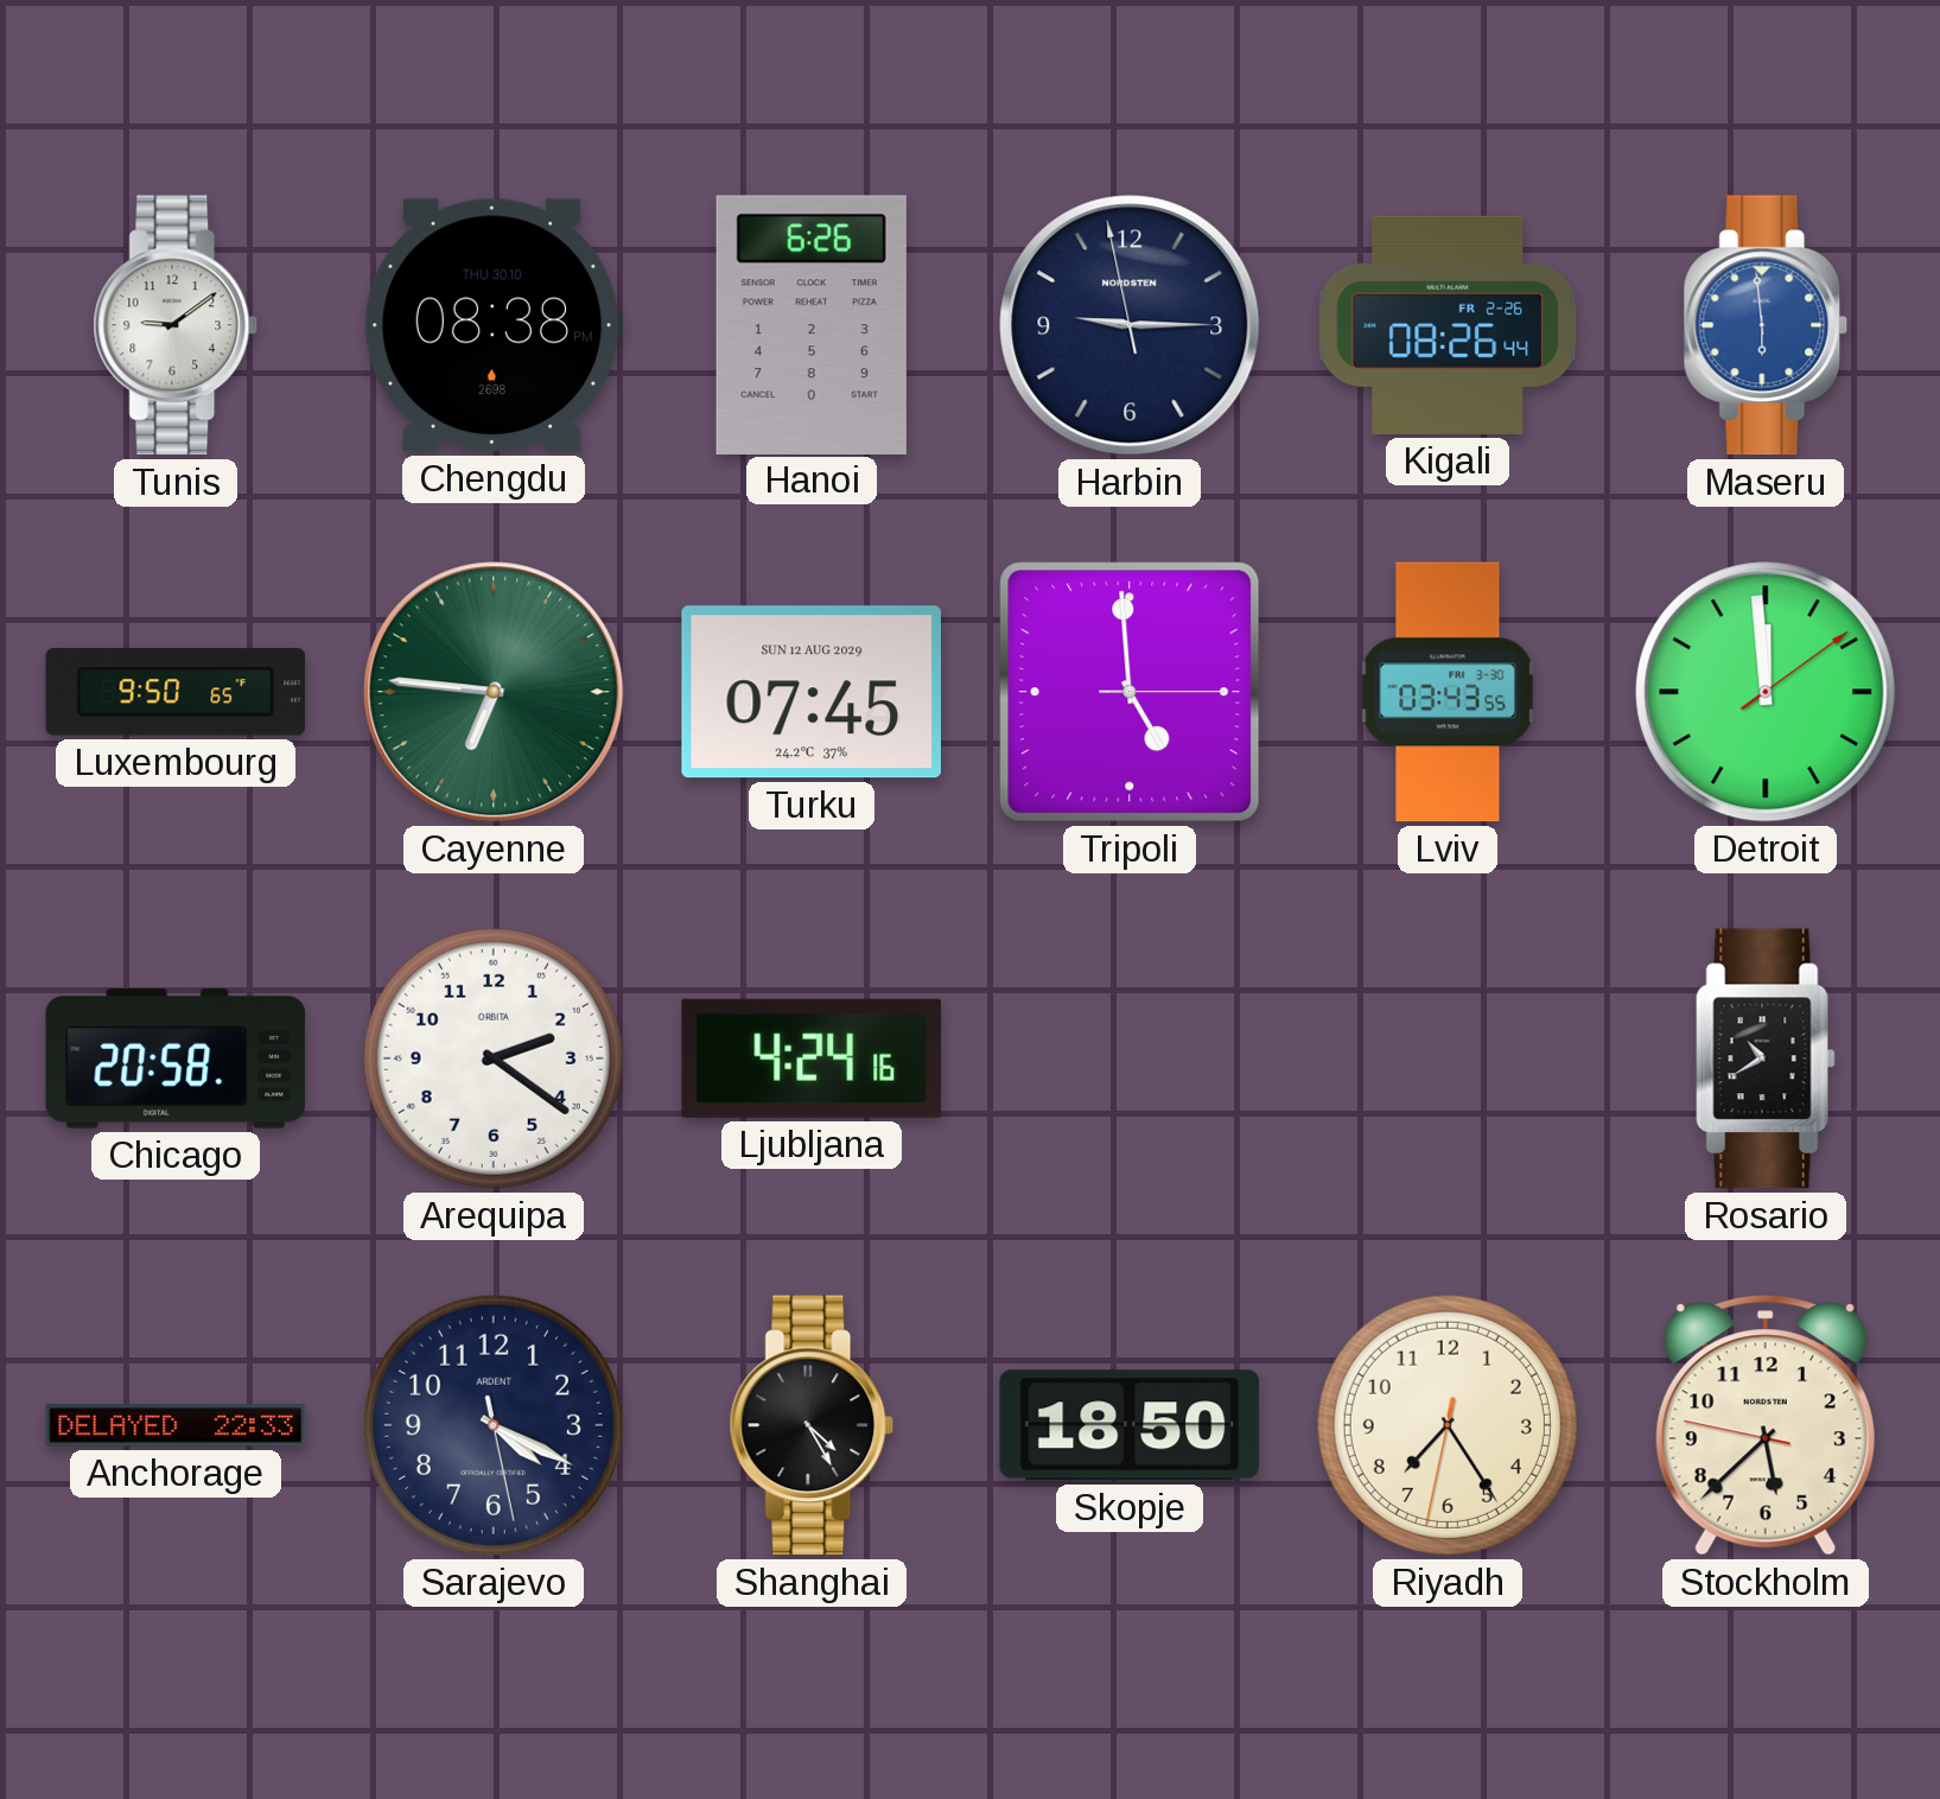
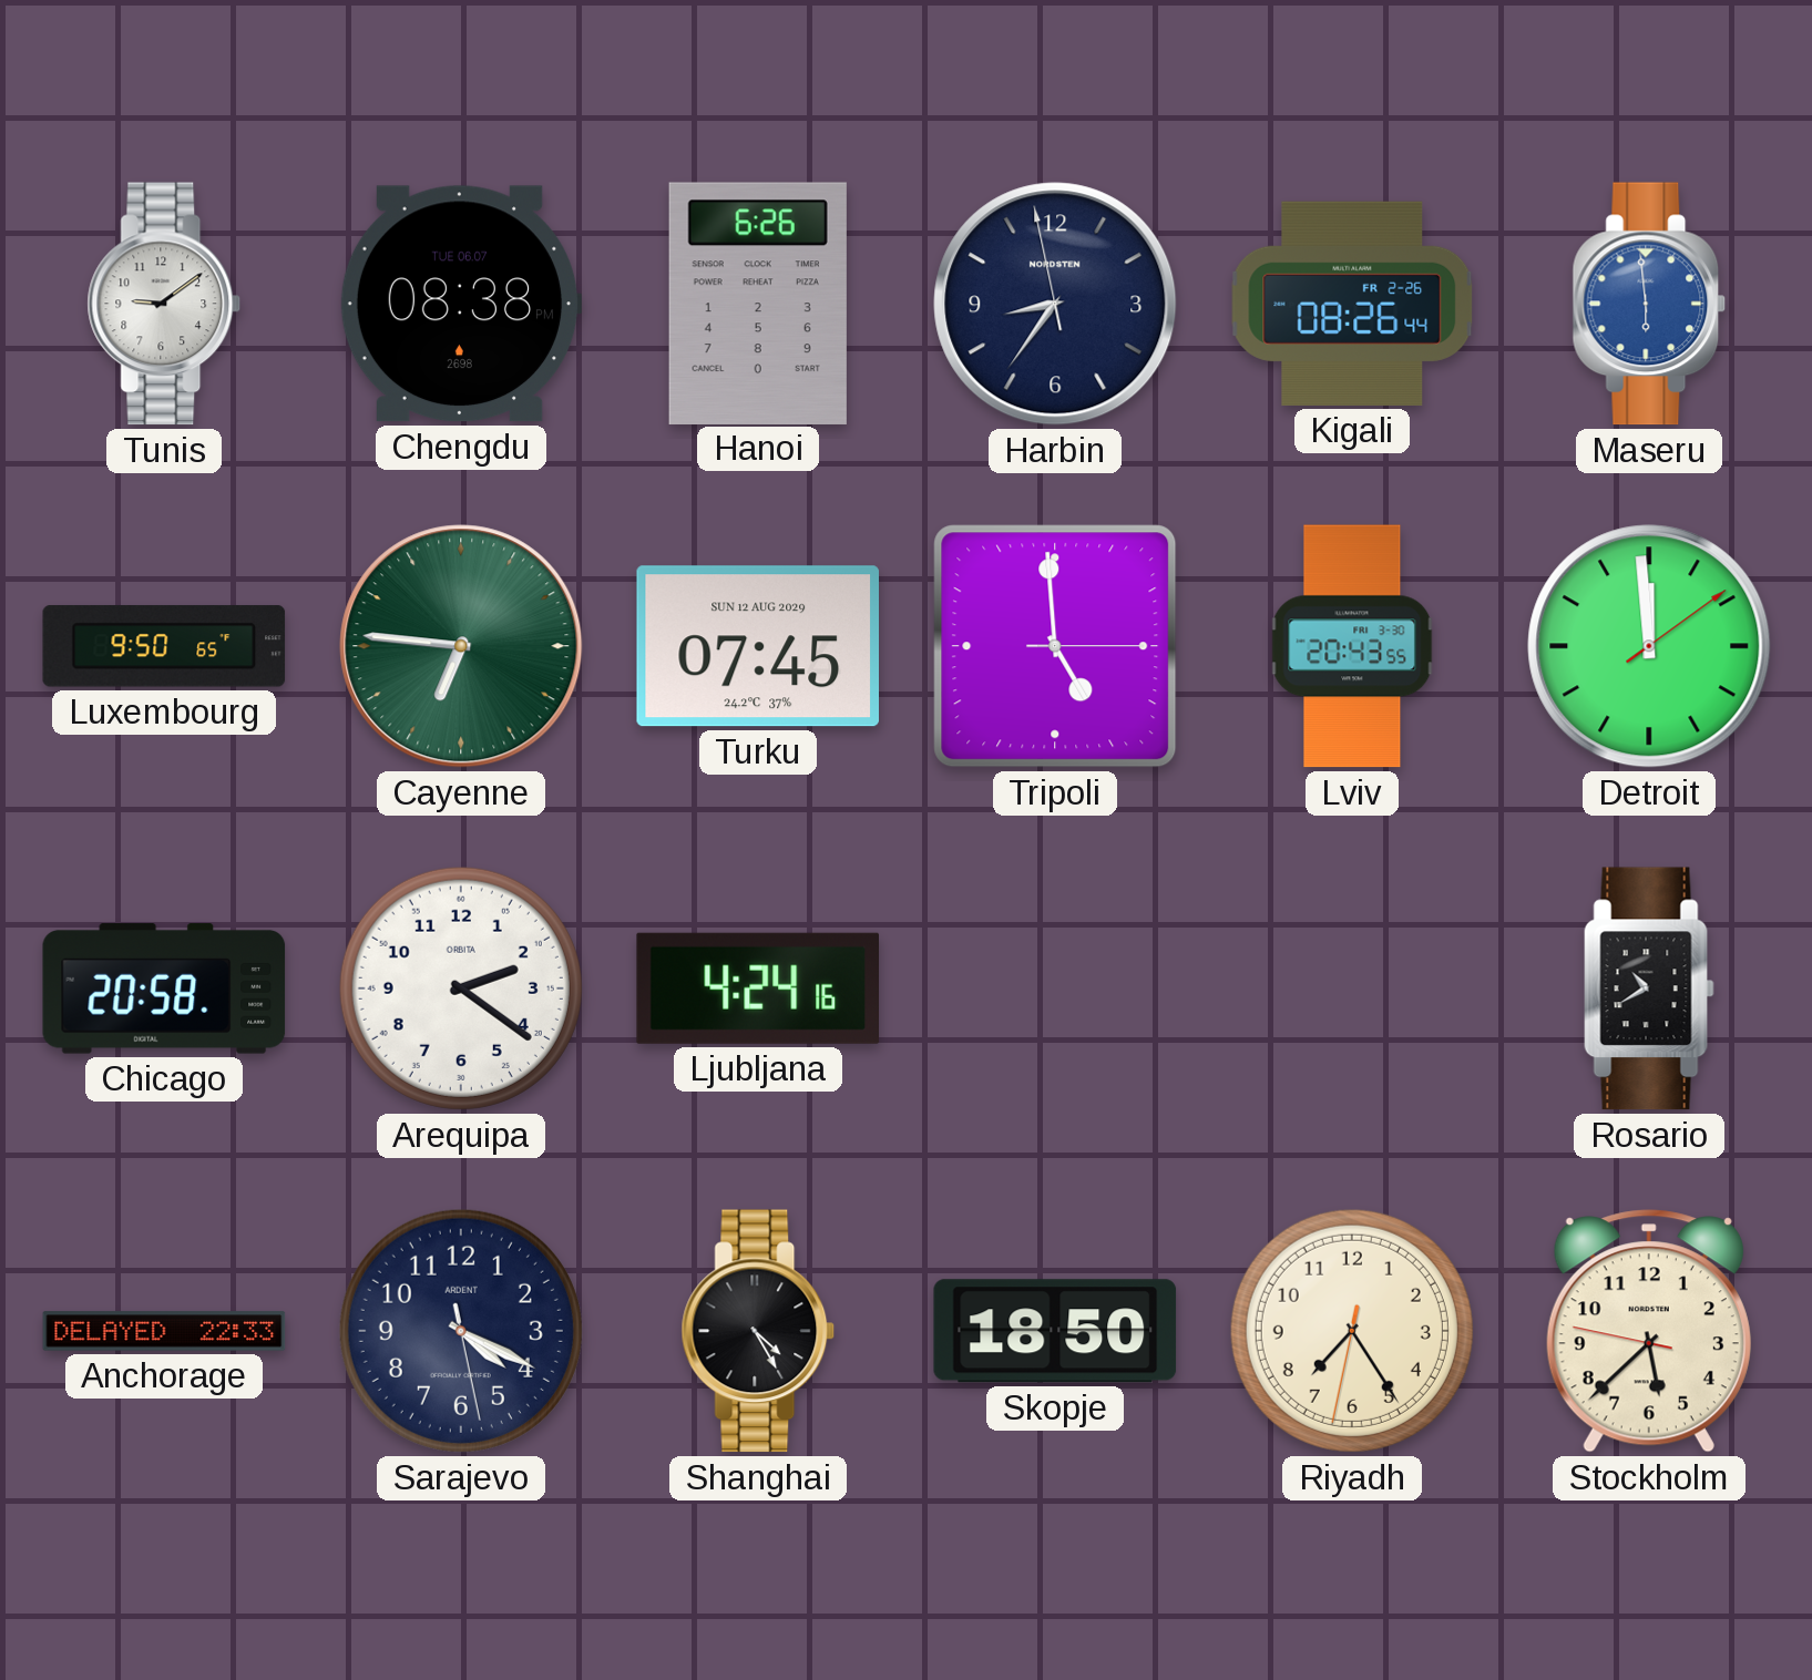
Chengdu date: THU 30.10 -> TUE 06.07
Harbin: 9:14 -> 8:35
Lviv: 03:43 -> 20:43
